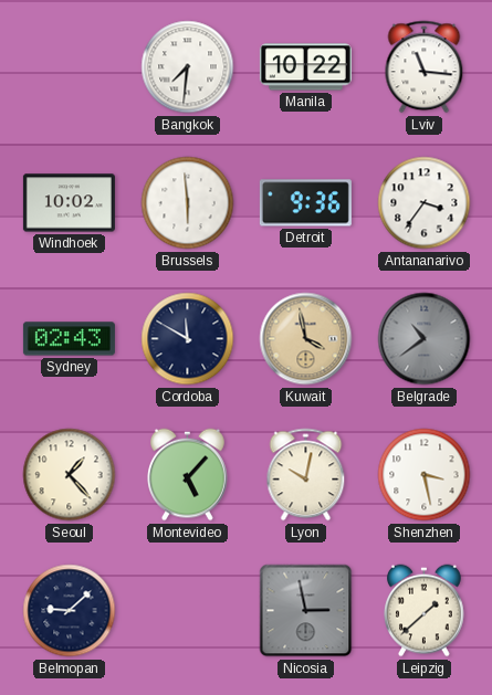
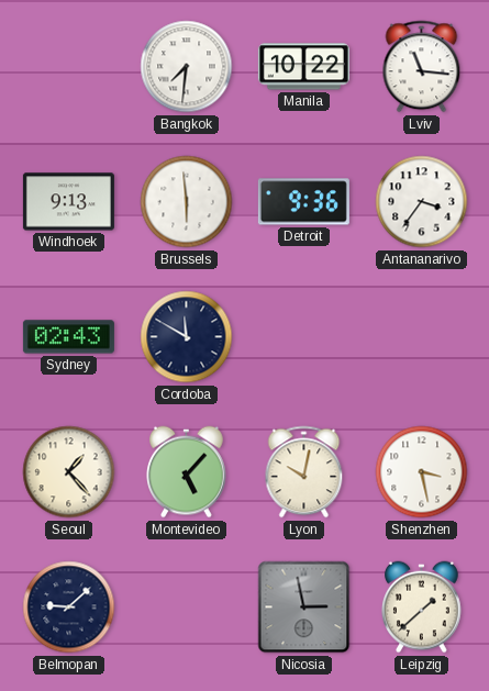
Windhoek: 10:02 -> 9:13
Kuwait: 3:58 -> none
Belgrade: 10:39 -> none
